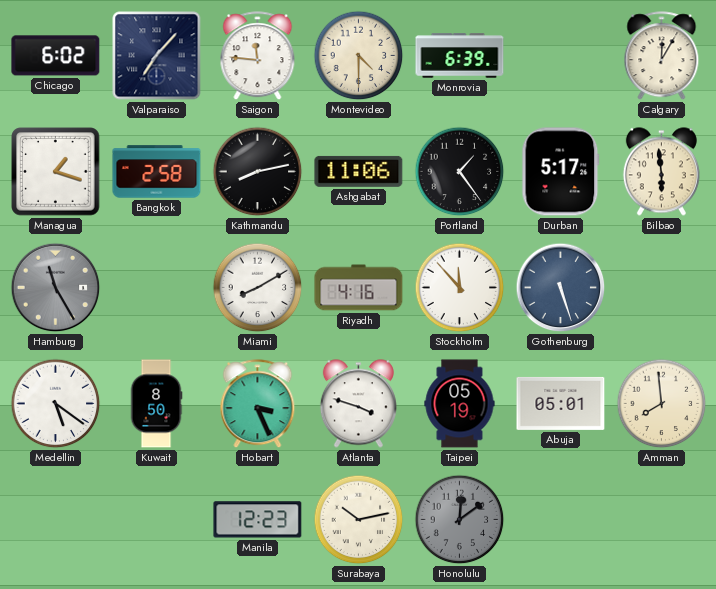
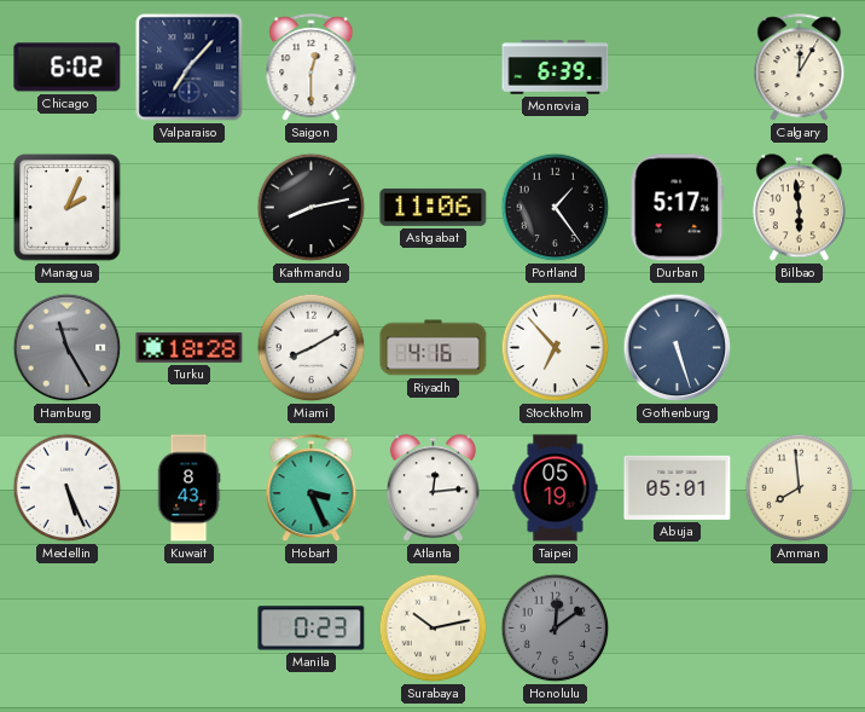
Saigon: 11:46 -> 12:30
Montevideo: 4:30 -> none
Managua: 1:18 -> 2:04
Bangkok: 2:58 -> none
Turku: none -> 18:28
Stockholm: 11:53 -> 6:53
Medellin: 5:21 -> 5:26
Kuwait: 8:50 -> 8:43
Atlanta: 3:48 -> 12:14
Manila: 12:23 -> 0:23
